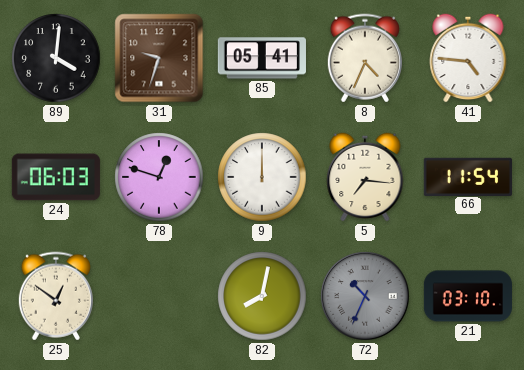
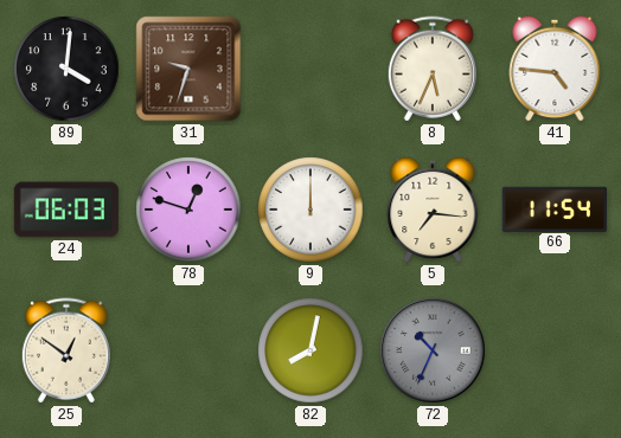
85: 05:41 -> none
8: 4:34 -> 5:34
21: 03:10 -> none
